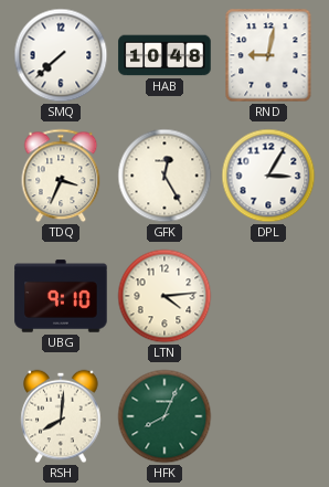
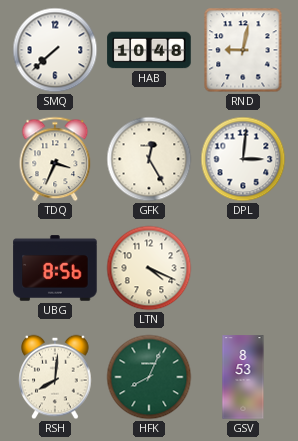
DPL: 3:05 -> 3:01
UBG: 9:10 -> 8:56
LTN: 4:14 -> 4:19
GSV: none -> 8:53
